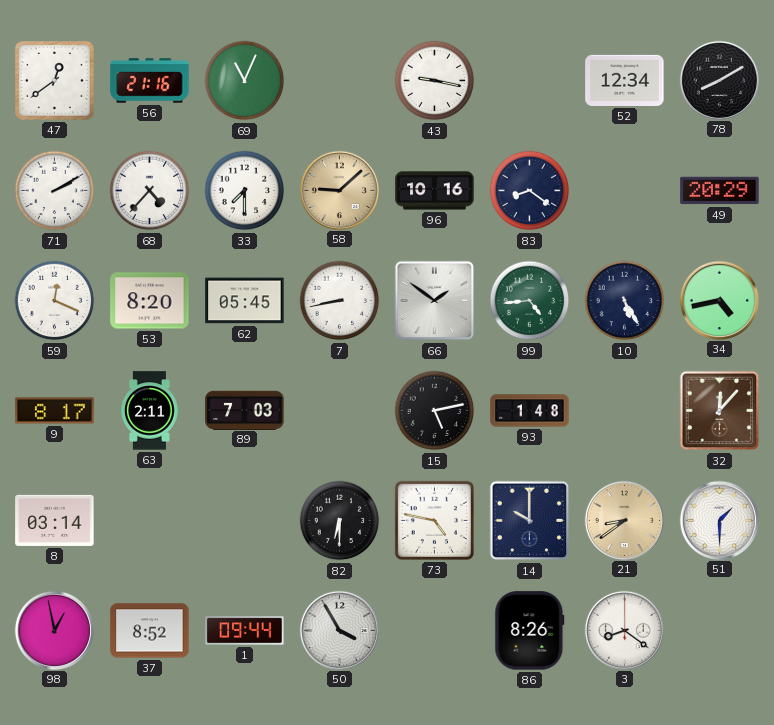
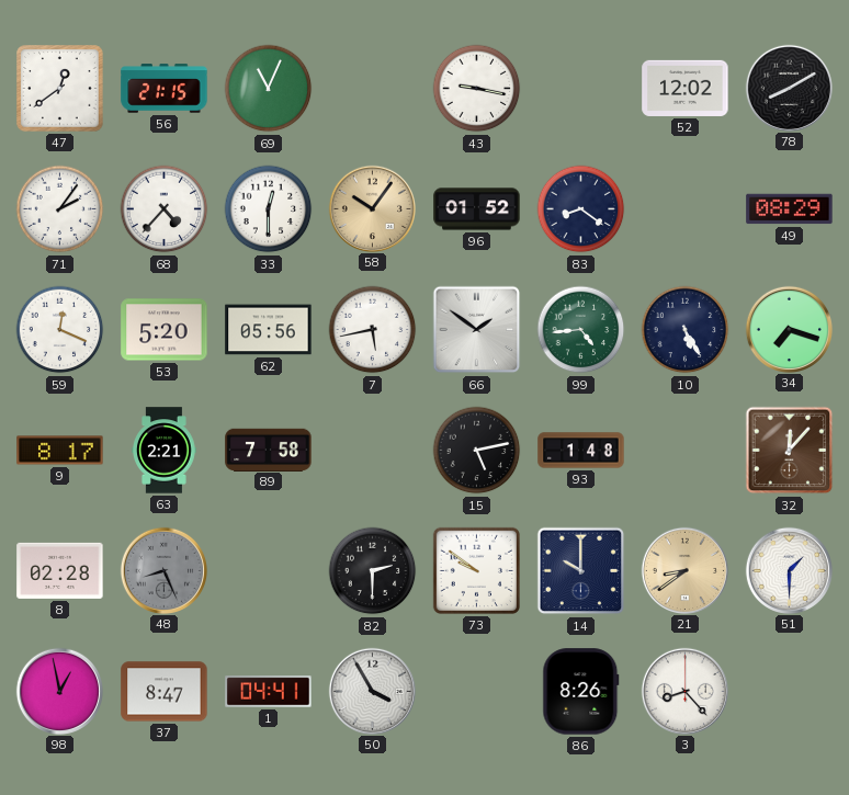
56: 21:16 -> 21:15
52: 12:34 -> 12:02
71: 2:10 -> 2:06
33: 7:30 -> 12:30
58: 9:08 -> 10:06
96: 10:16 -> 01:52
49: 20:29 -> 08:29
53: 8:20 -> 5:20
62: 05:45 -> 05:56
7: 8:43 -> 5:43
34: 4:43 -> 7:18
63: 2:11 -> 2:21
89: 7:03 -> 7:58
8: 03:14 -> 02:28
48: none -> 8:26
82: 6:30 -> 2:30
73: 4:47 -> 9:51
37: 8:52 -> 8:47
1: 09:44 -> 04:41
3: 8:21 -> 8:23
